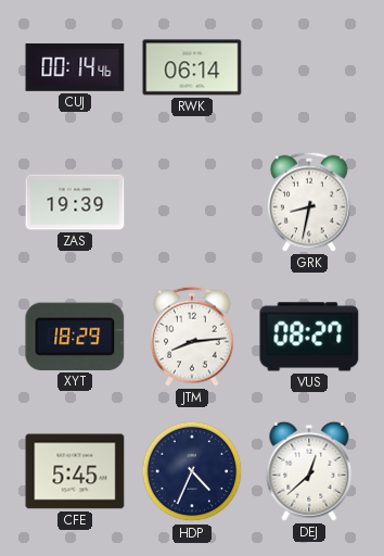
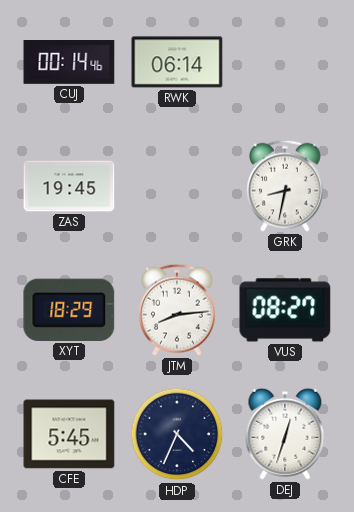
ZAS: 19:39 -> 19:45
DEJ: 12:38 -> 12:33
